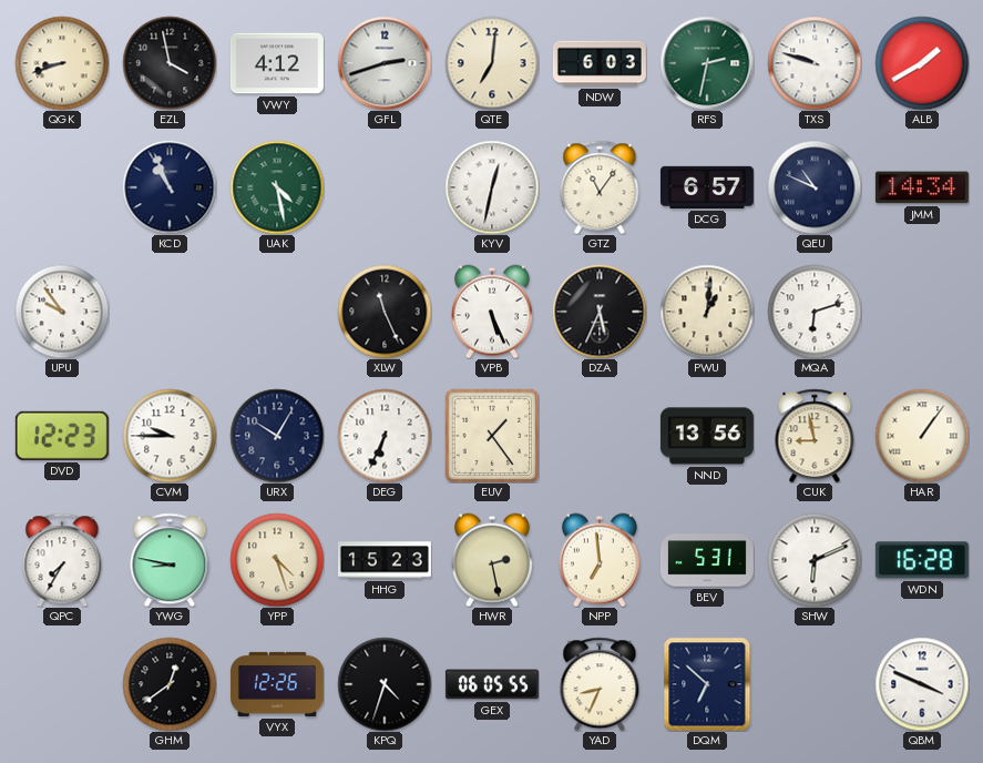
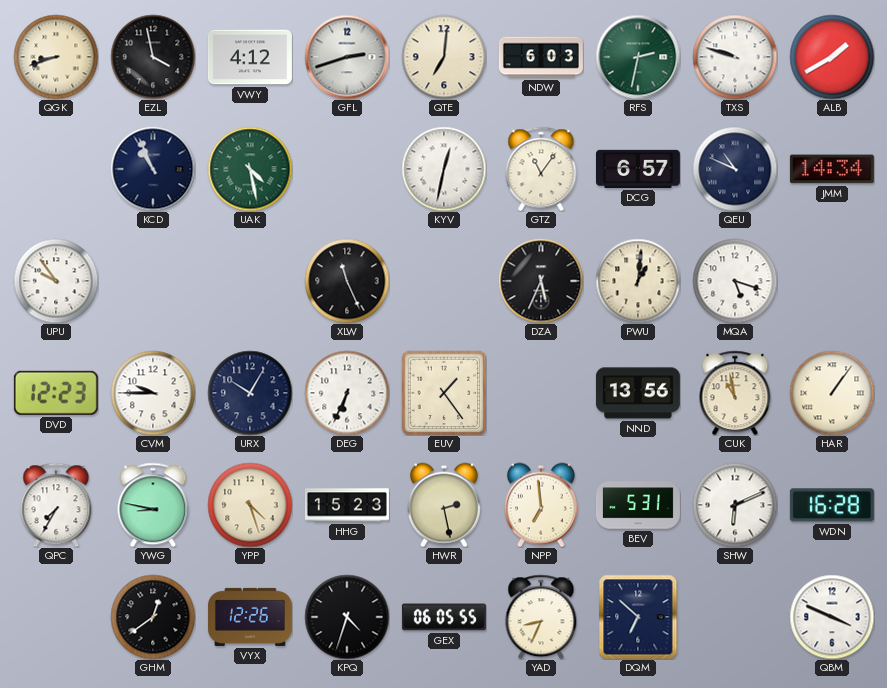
VPB: 5:26 -> none
MQA: 6:12 -> 5:18
CUK: 8:58 -> 10:58
